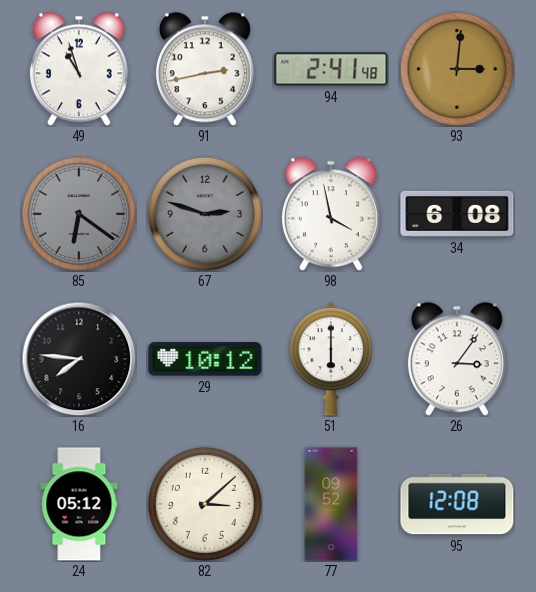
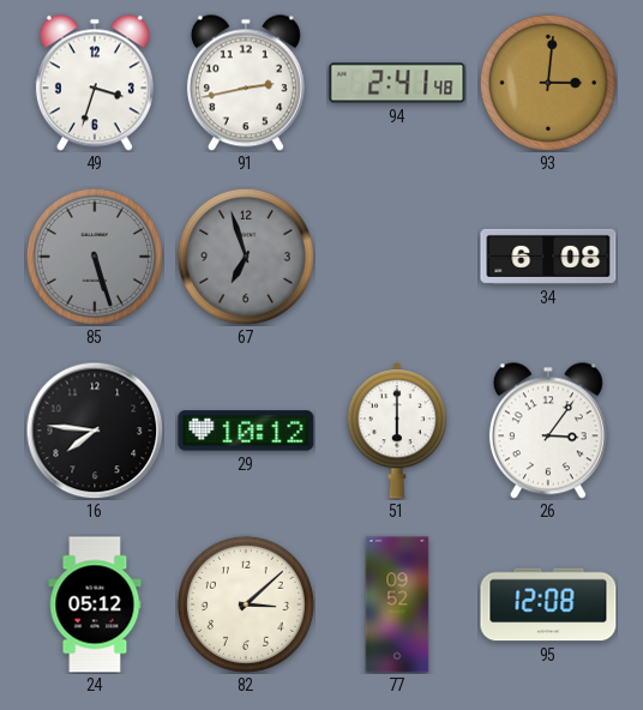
49: 10:57 -> 3:33
85: 6:21 -> 5:27
67: 2:48 -> 6:57
98: 3:58 -> none
